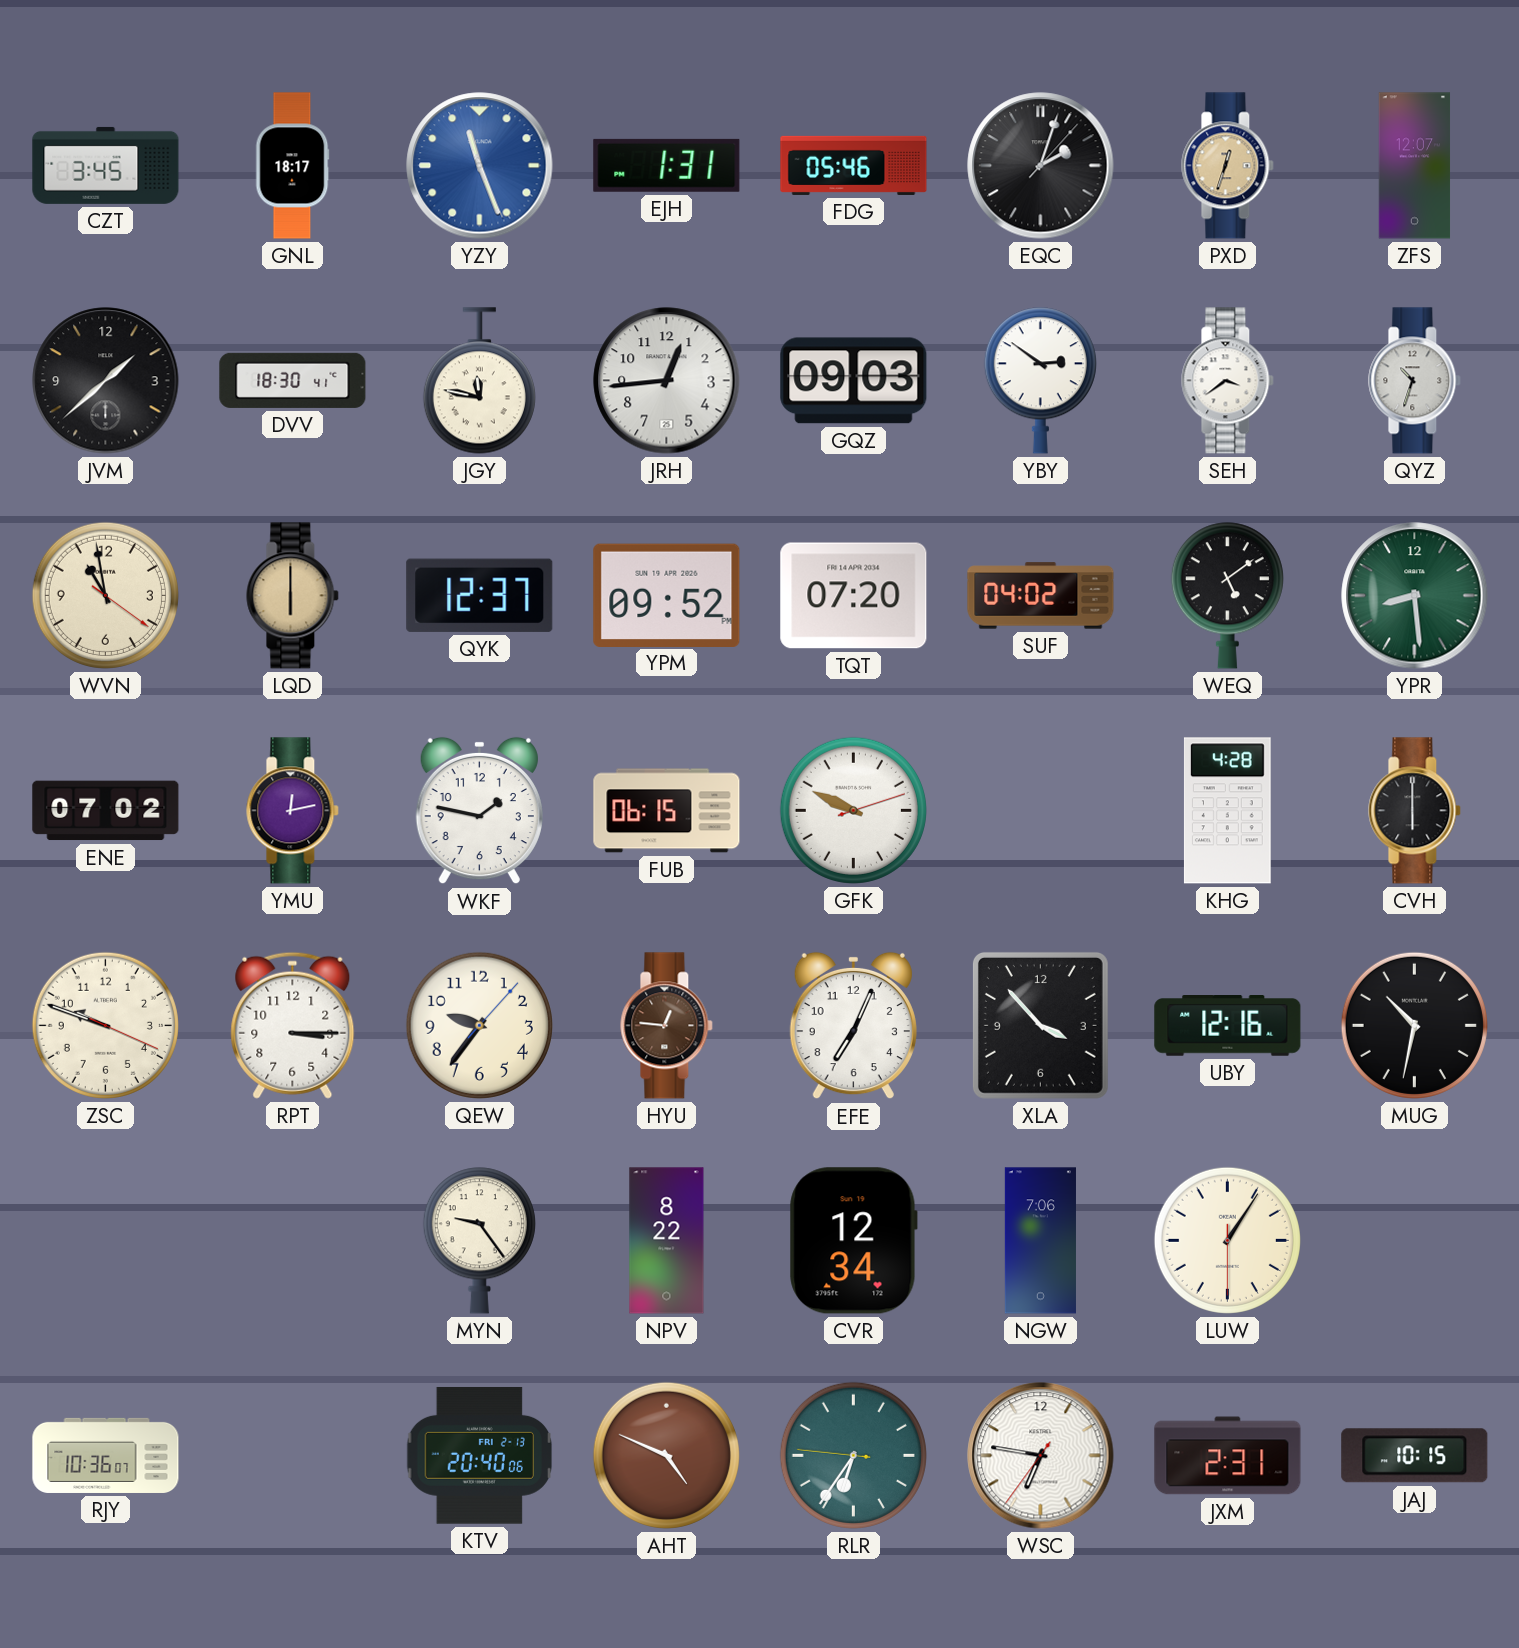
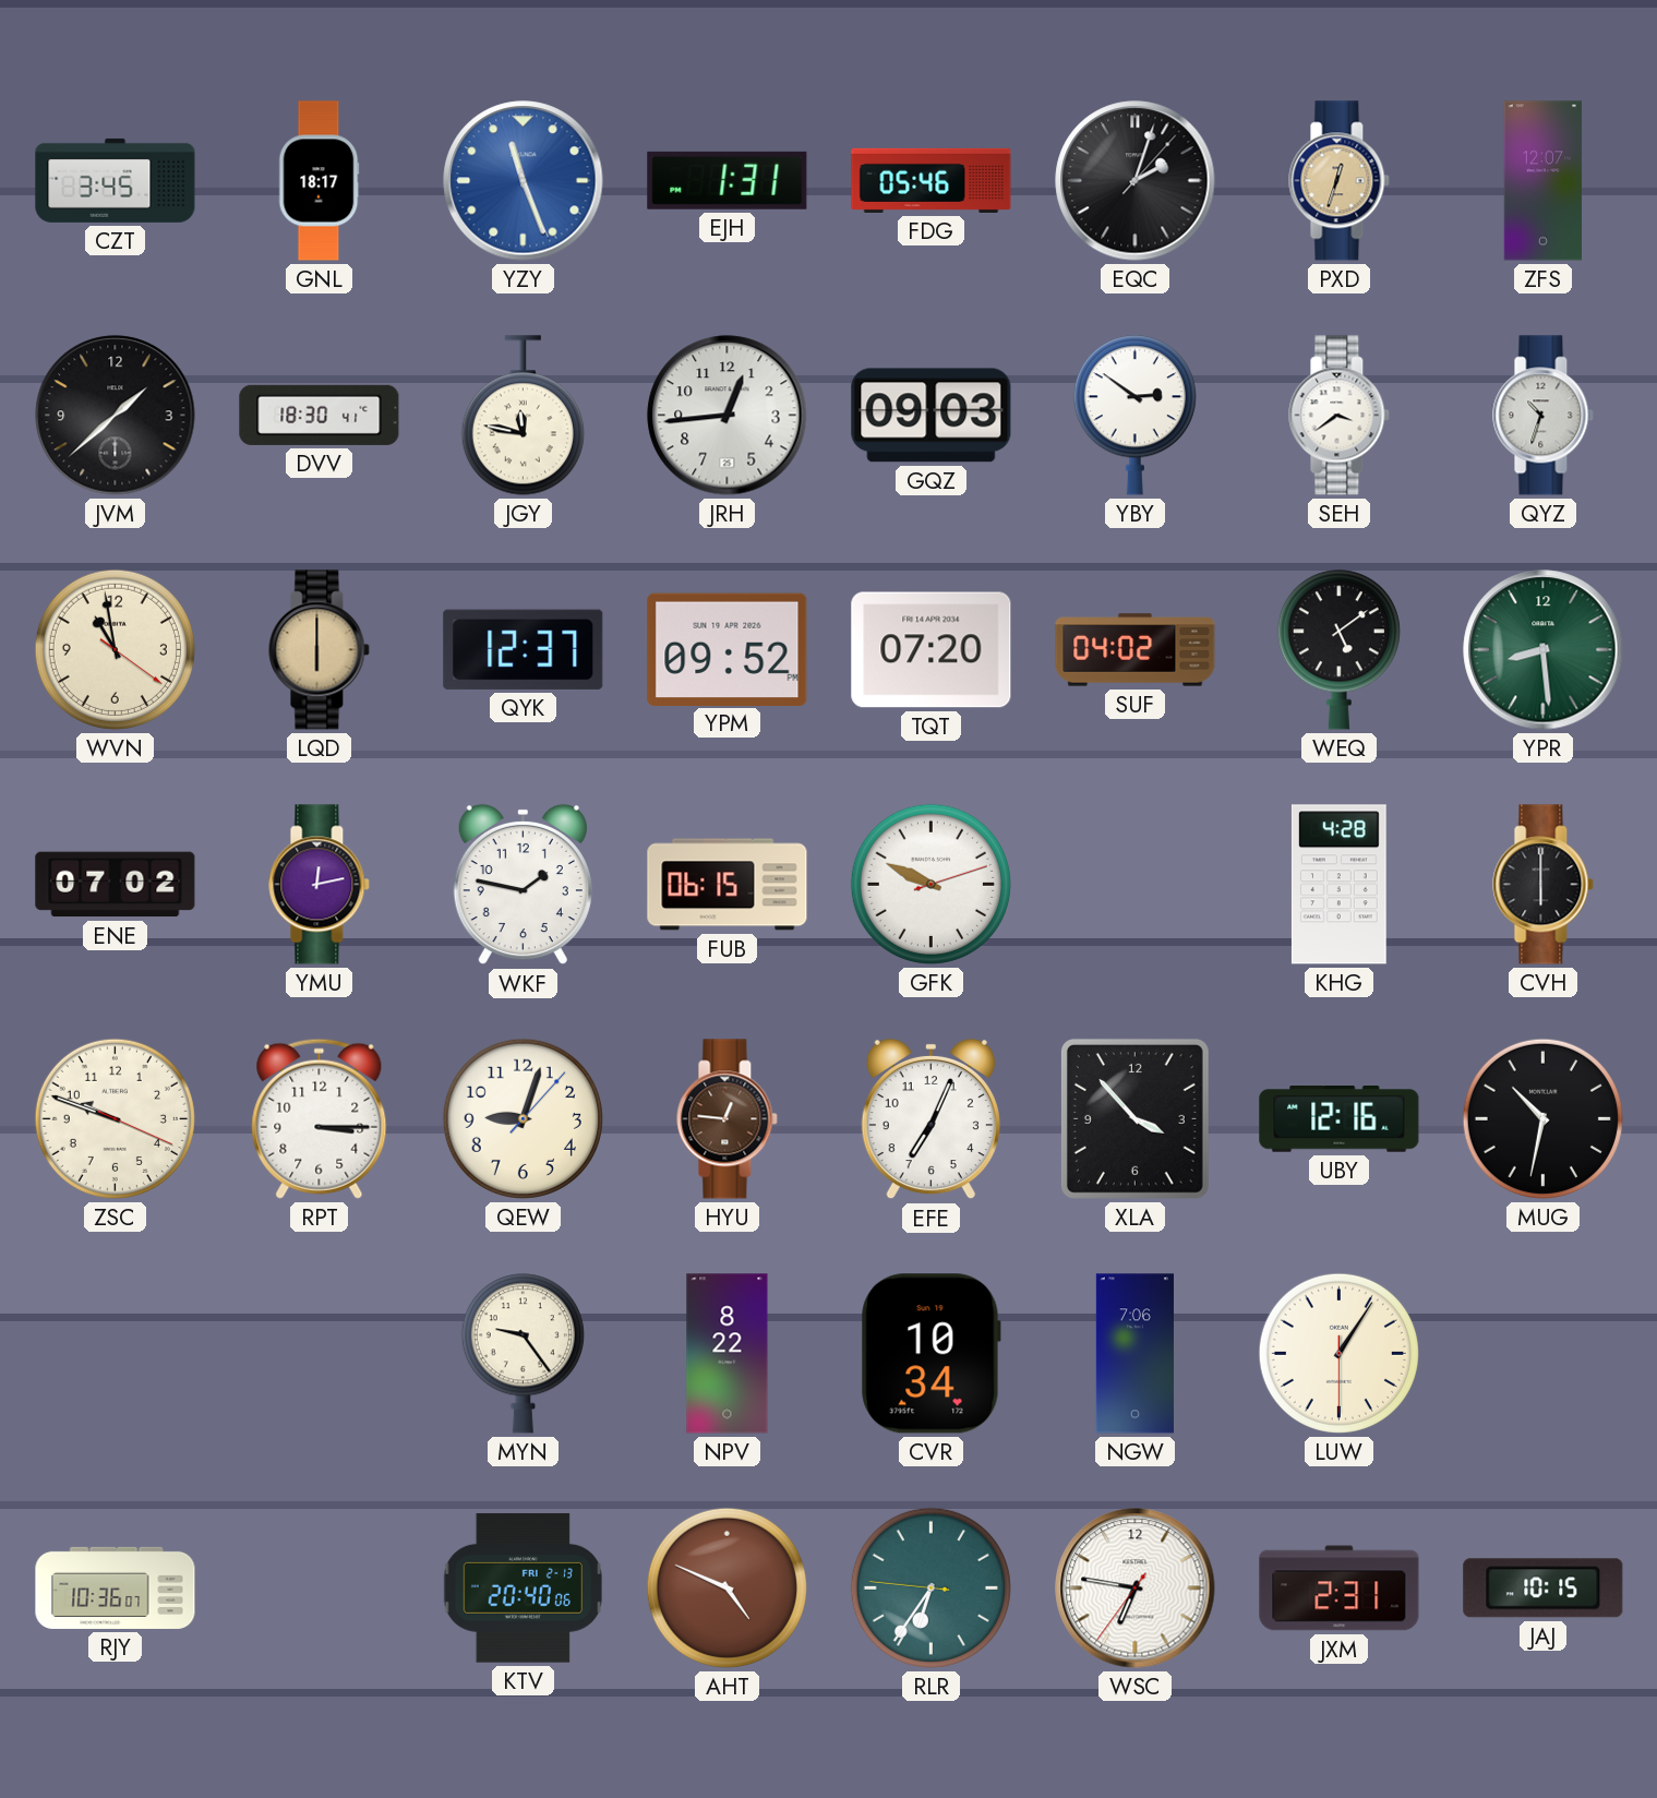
QEW: 9:36 -> 9:03
CVR: 12:34 -> 10:34
